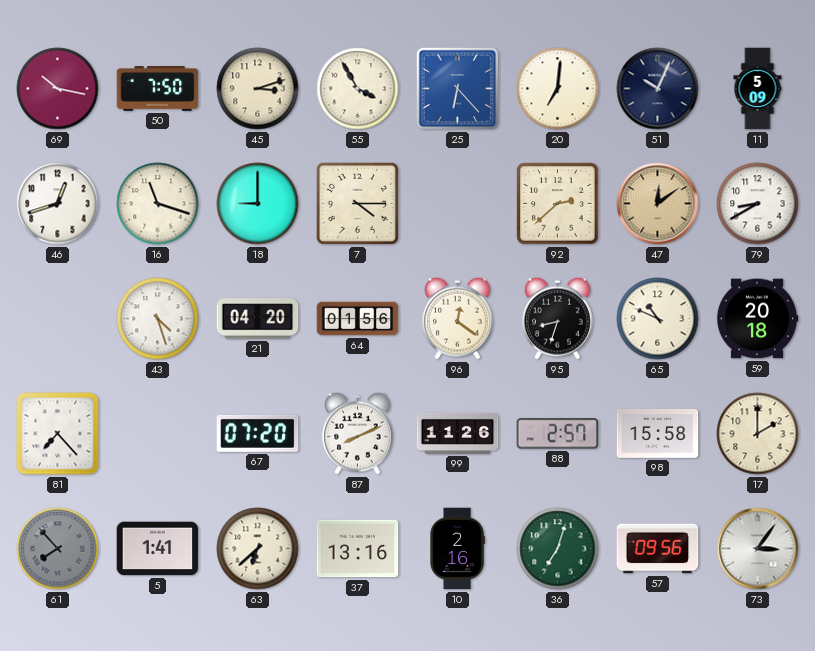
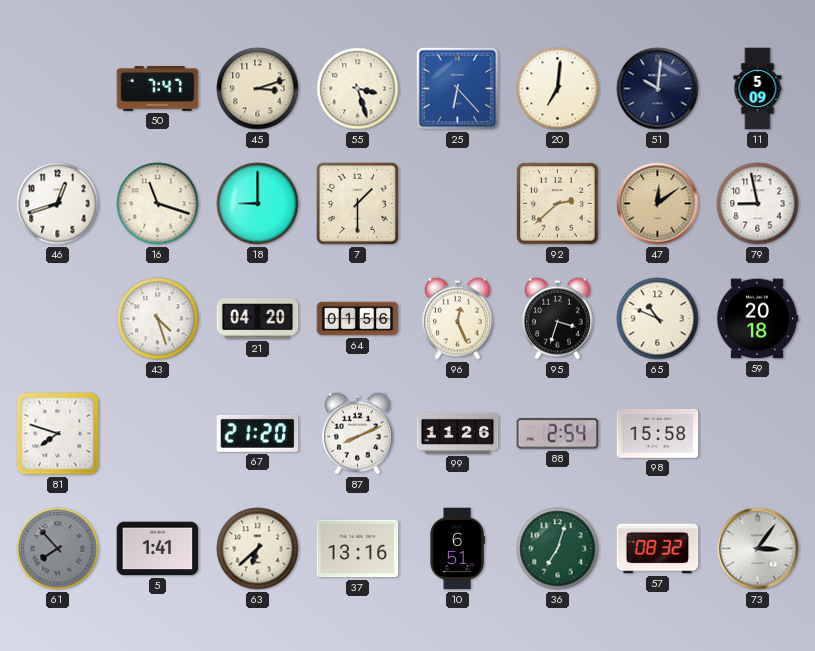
69: 10:17 -> none
50: 7:50 -> 7:47
55: 3:55 -> 3:27
51: 10:04 -> 10:01
7: 4:15 -> 1:30
79: 8:40 -> 8:58
96: 12:21 -> 12:26
95: 8:33 -> 3:33
81: 7:23 -> 7:48
67: 07:20 -> 21:20
88: 2:57 -> 2:54
17: 2:00 -> none
10: 2:16 -> 6:51
57: 09:56 -> 08:32
